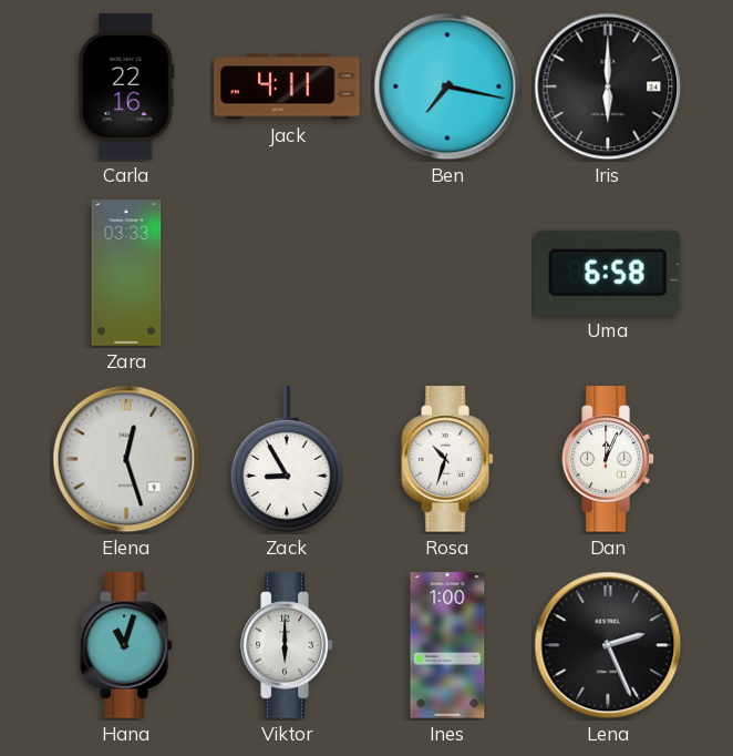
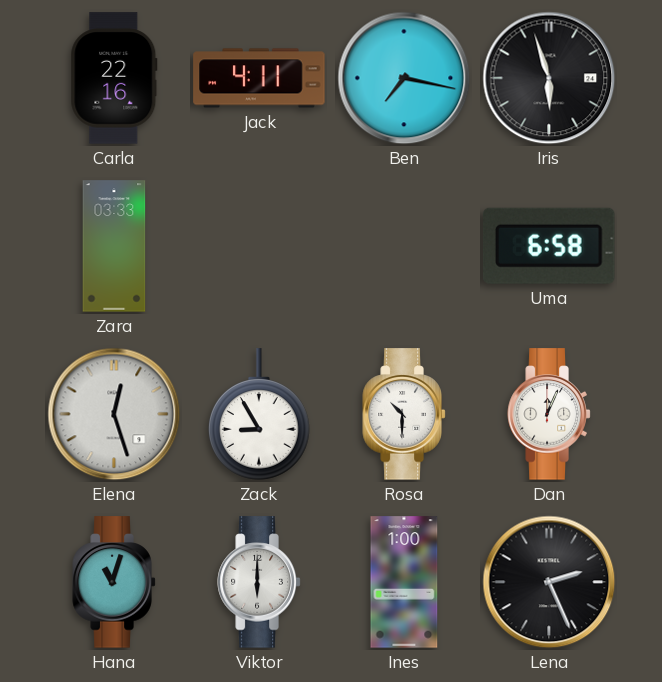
Iris: 6:00 -> 5:57
Rosa: 10:33 -> 10:30
